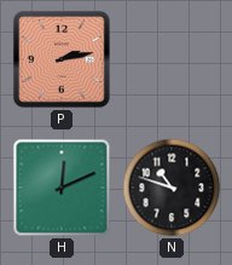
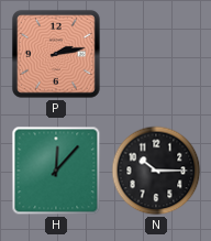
H: 12:11 -> 12:07
N: 10:48 -> 10:15
